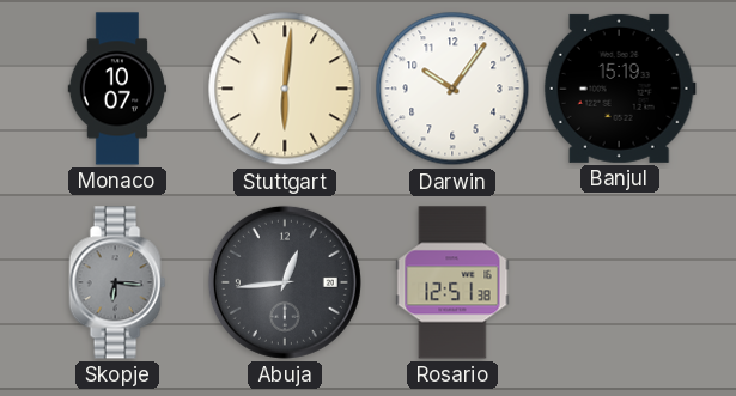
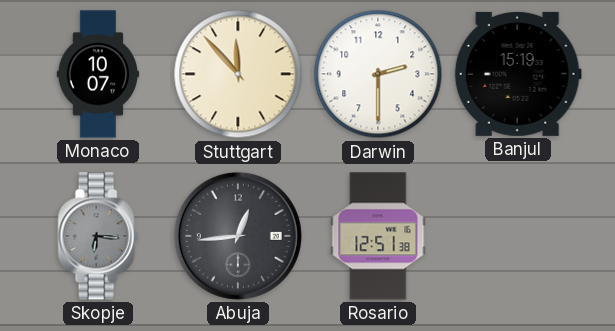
Stuttgart: 6:01 -> 11:53
Darwin: 10:06 -> 2:30
